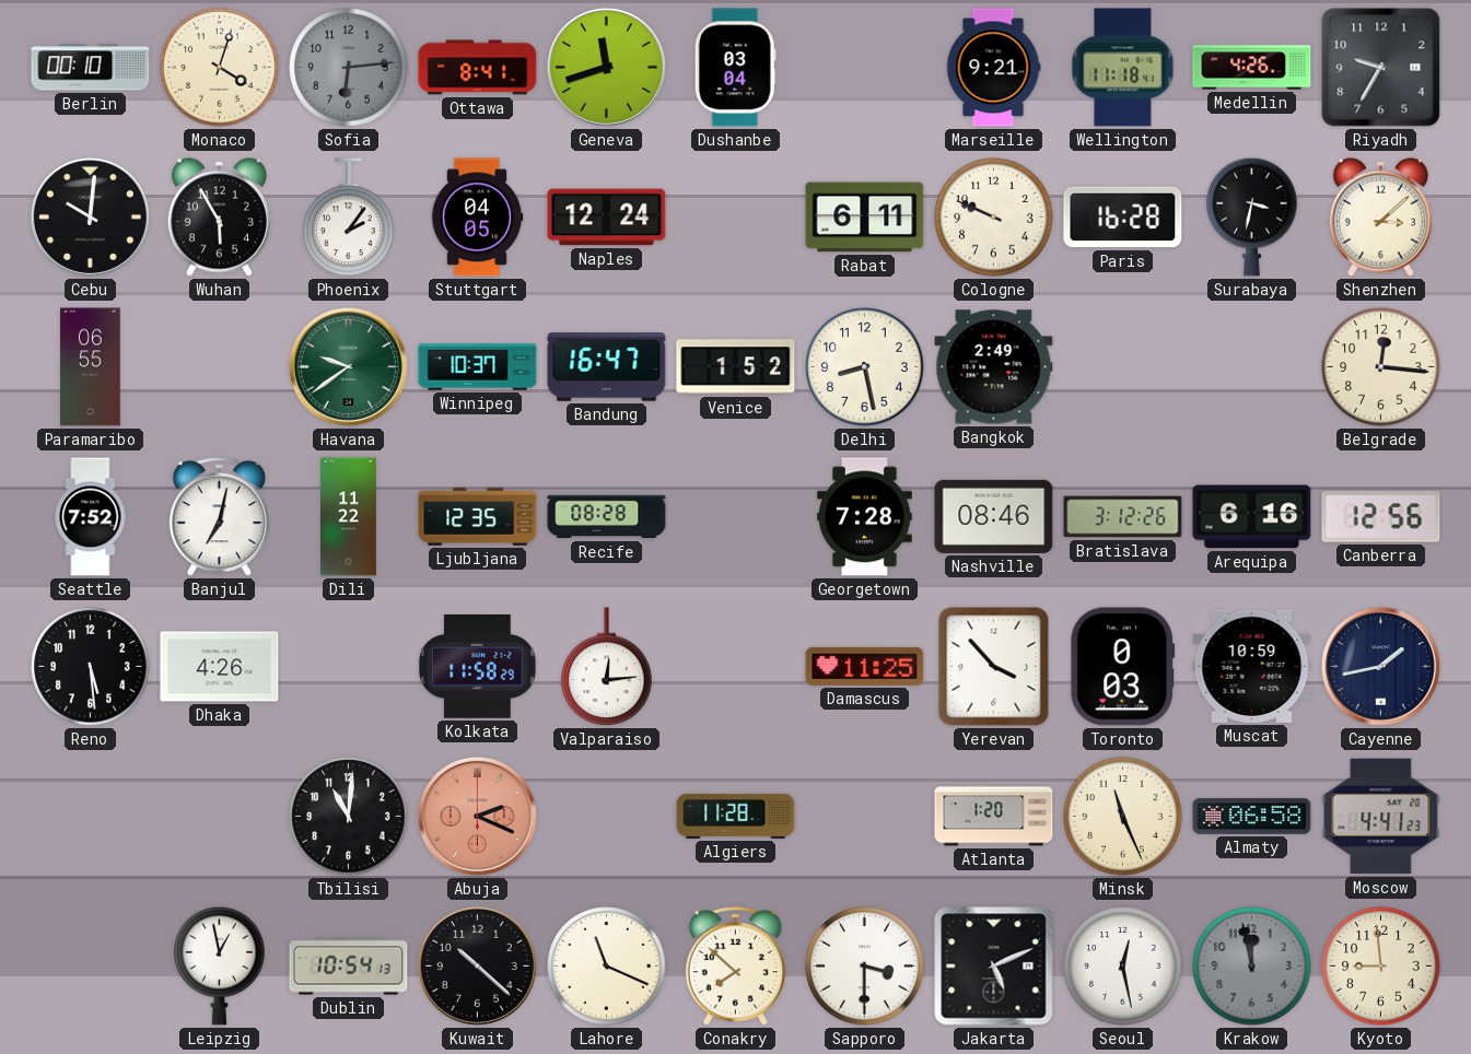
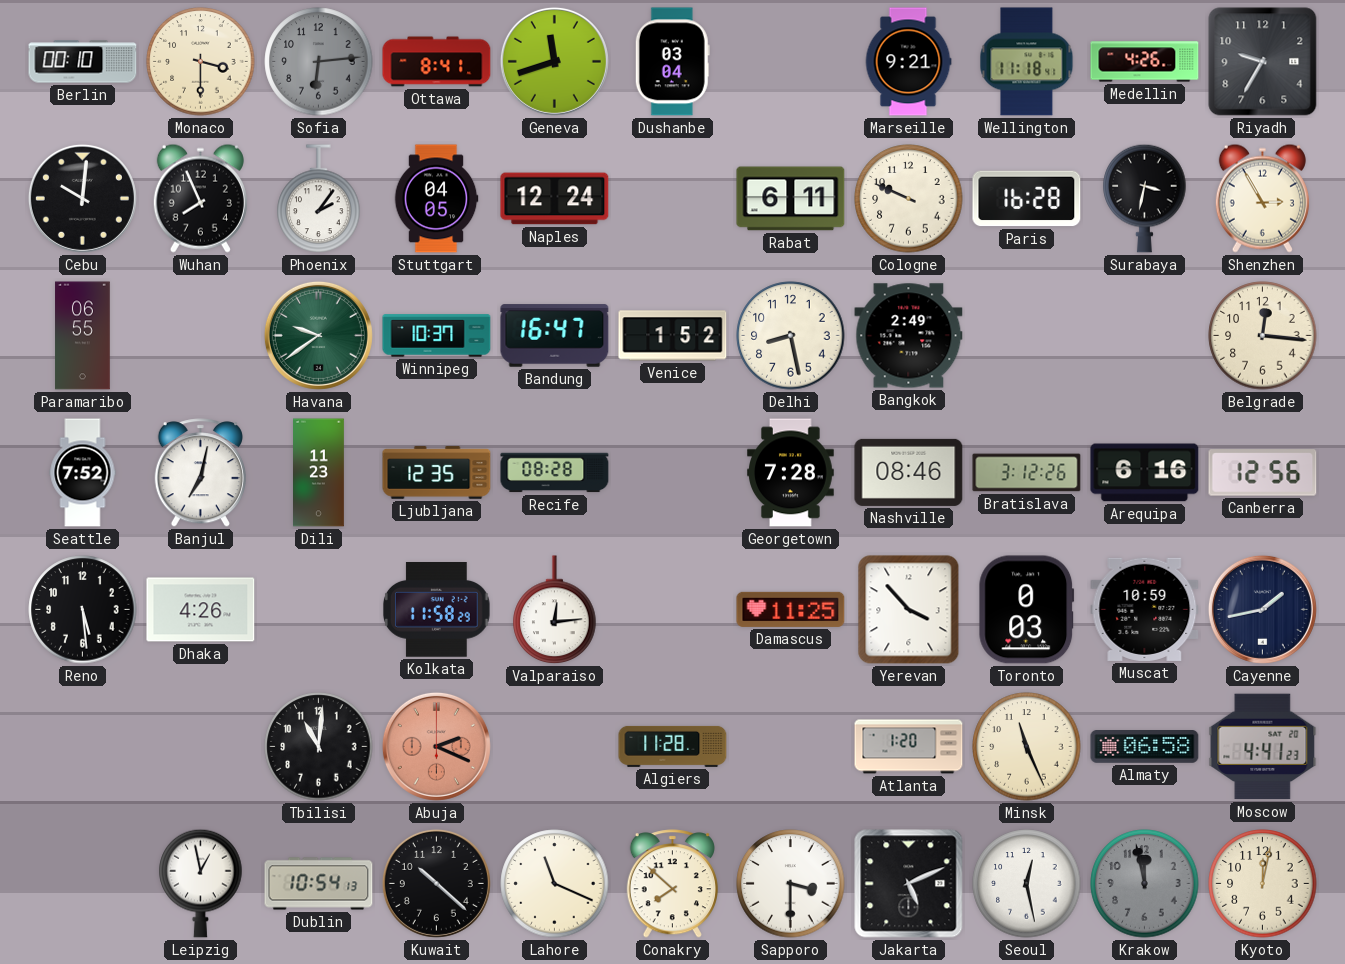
Monaco: 4:03 -> 3:30
Wuhan: 5:55 -> 7:56
Shenzhen: 3:08 -> 2:55
Dili: 11:22 -> 11:23
Kyoto: 8:59 -> 12:02
